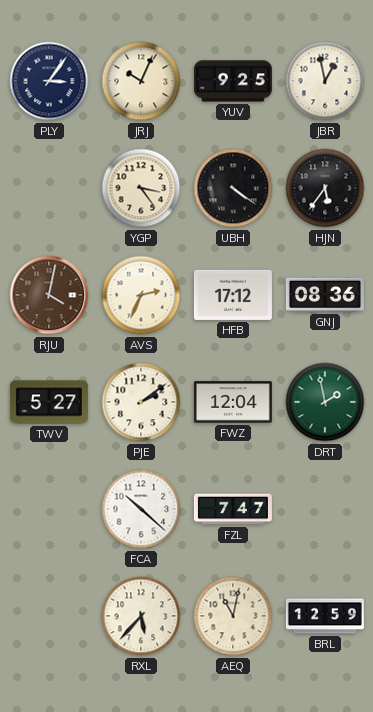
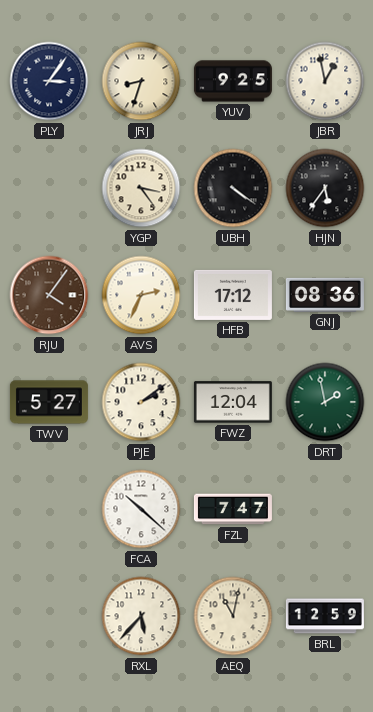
JRJ: 10:04 -> 8:33
RJU: 4:02 -> 4:06
